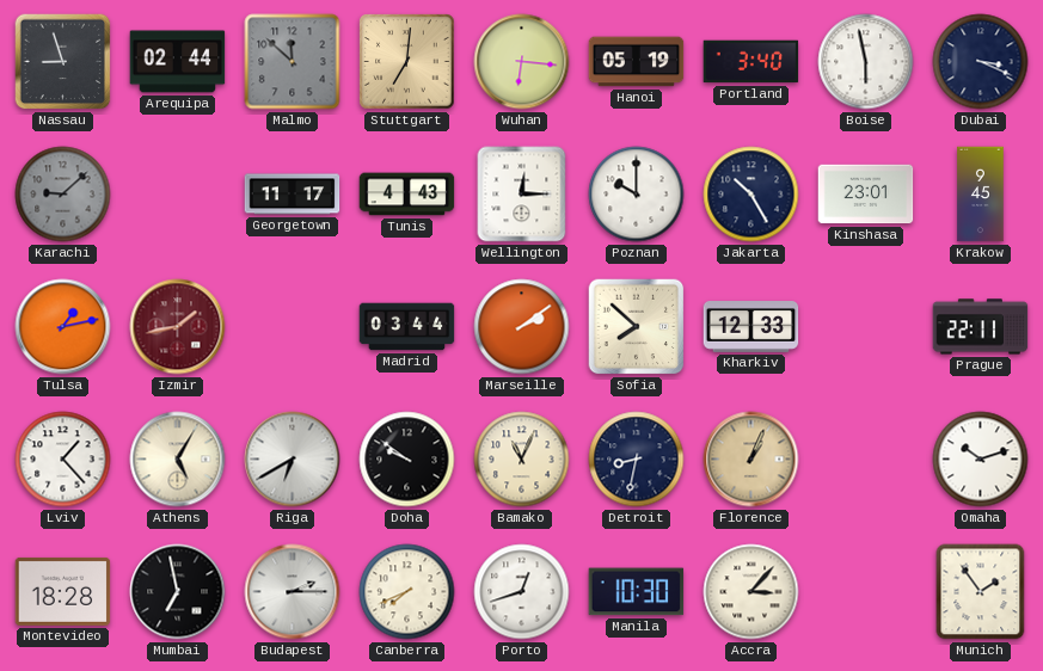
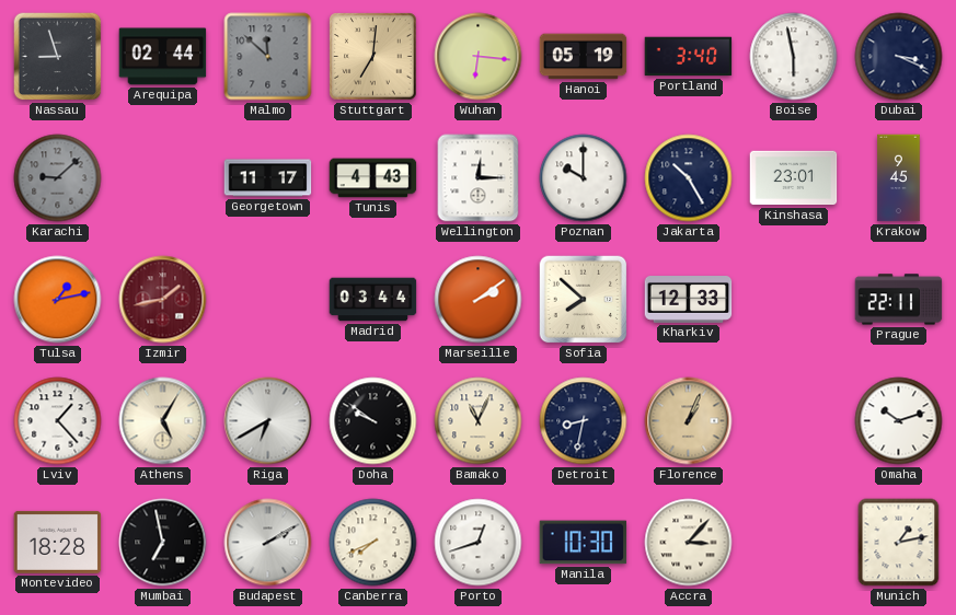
Budapest: 2:15 -> 2:10
Munich: 1:54 -> 1:13
